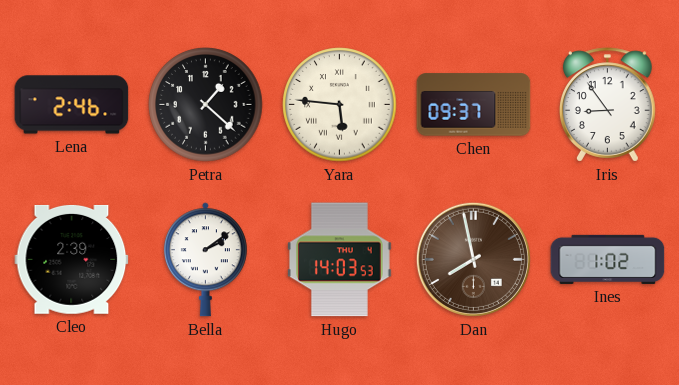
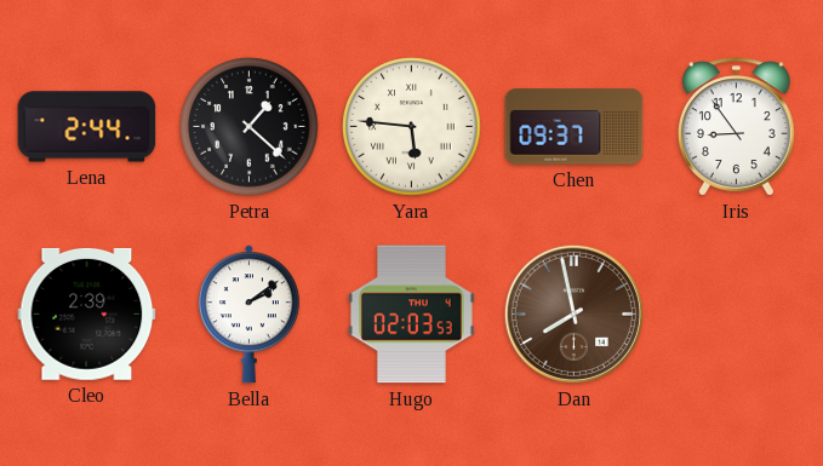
Lena: 2:46 -> 2:44
Hugo: 14:03 -> 02:03
Ines: 1:02 -> none
